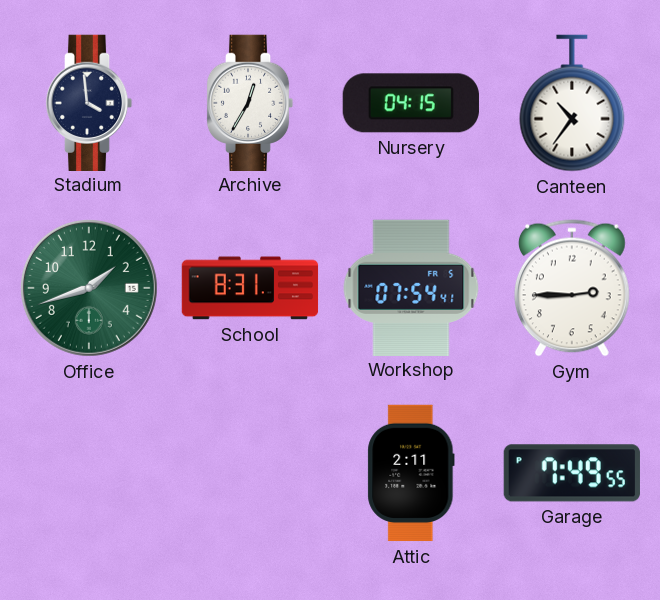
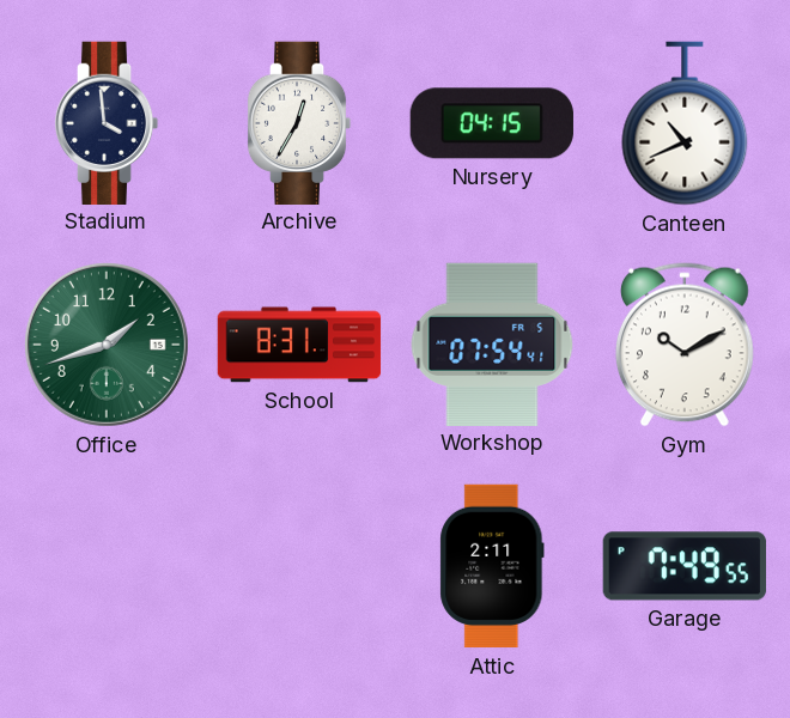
Canteen: 10:36 -> 10:41
Gym: 2:45 -> 10:10
